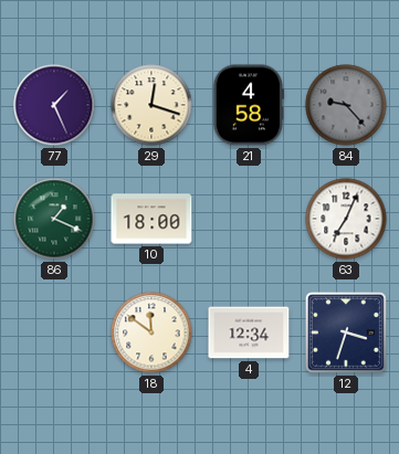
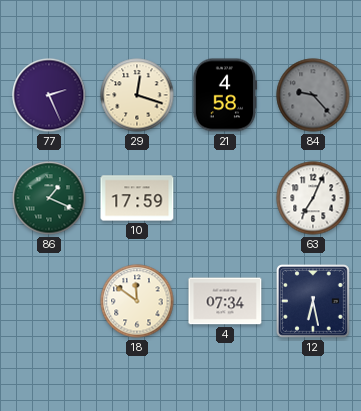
77: 1:26 -> 2:26
10: 18:00 -> 17:59
4: 12:34 -> 07:34
12: 3:33 -> 6:28
